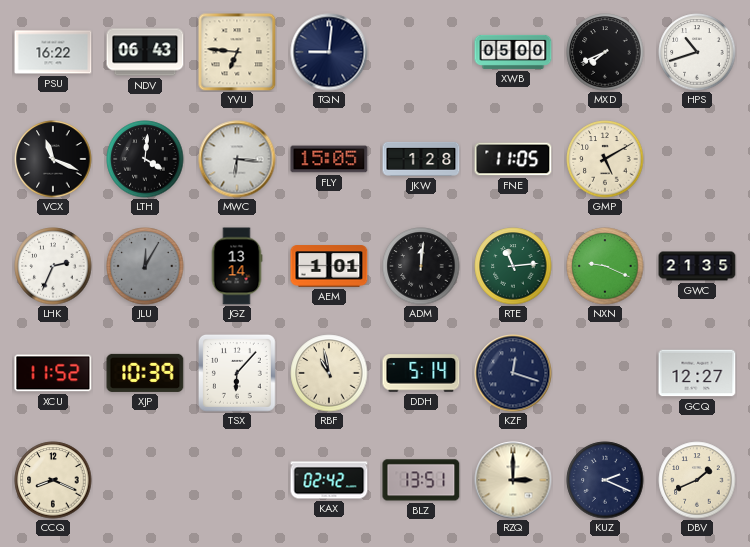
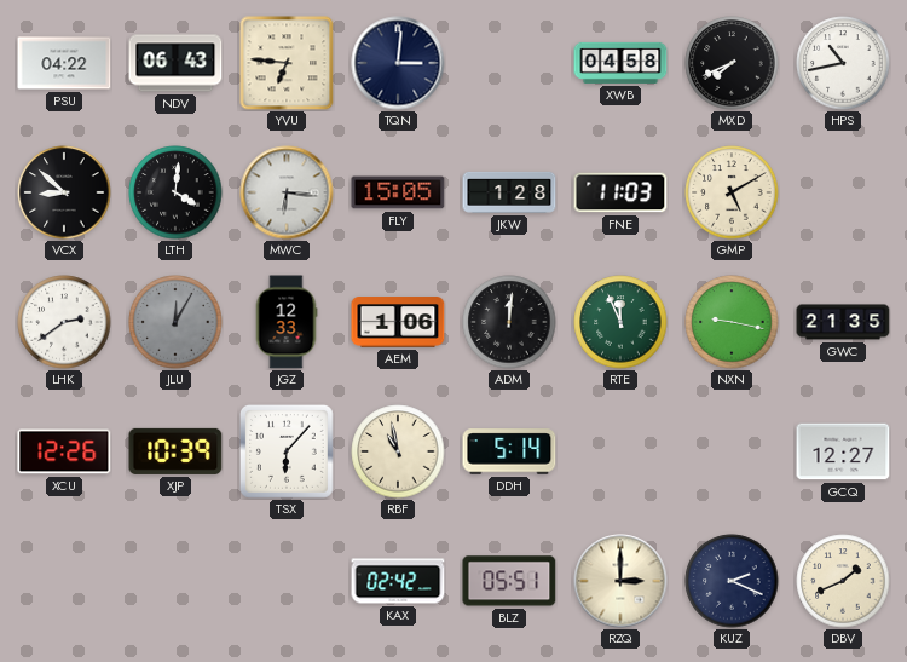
PSU: 16:22 -> 04:22
TQN: 9:01 -> 3:01
XWB: 05:00 -> 04:58
HPS: 10:42 -> 10:43
VCX: 11:19 -> 8:52
FNE: 11:05 -> 11:03
LHK: 2:34 -> 2:39
JGZ: 13:14 -> 12:33
AEM: 1:01 -> 1:06
RTE: 11:14 -> 11:56
NXN: 9:19 -> 9:17
XCU: 11:52 -> 12:26
KZF: 12:18 -> none
CCQ: 8:19 -> none
BLZ: 13:51 -> 05:51
